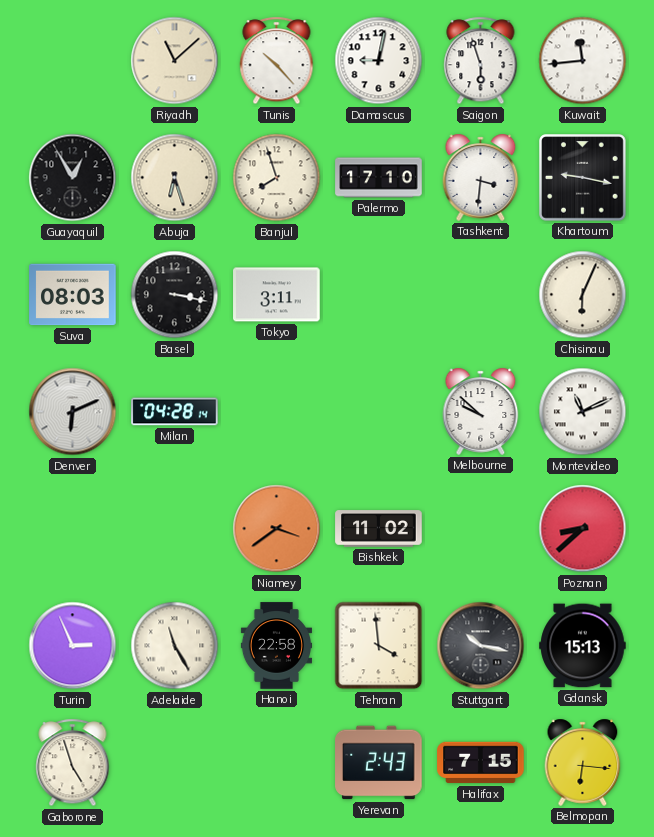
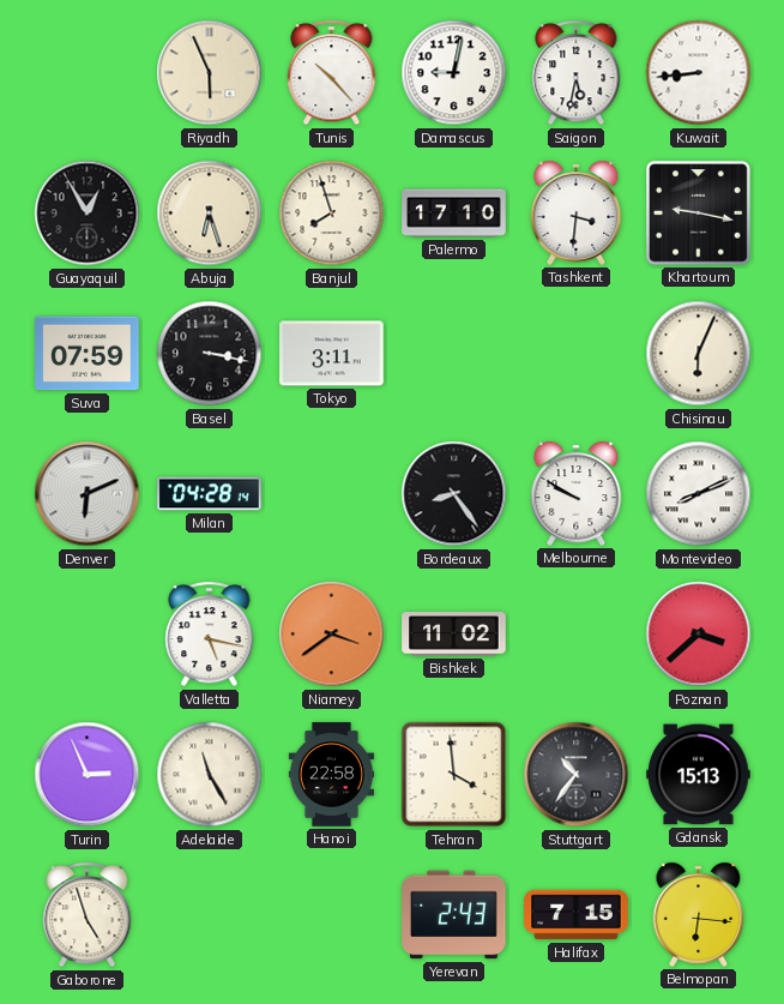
Riyadh: 11:08 -> 5:56
Saigon: 5:57 -> 5:32
Kuwait: 11:44 -> 8:44
Suva: 08:03 -> 07:59
Bordeaux: none -> 8:24
Melbourne: 9:52 -> 9:50
Montevideo: 11:11 -> 8:11
Valletta: none -> 5:17
Poznan: 8:38 -> 3:38
Stuttgart: 10:17 -> 10:36
